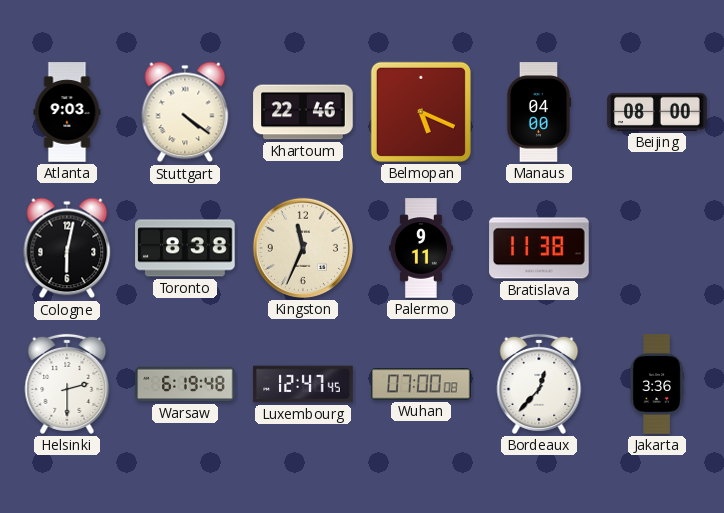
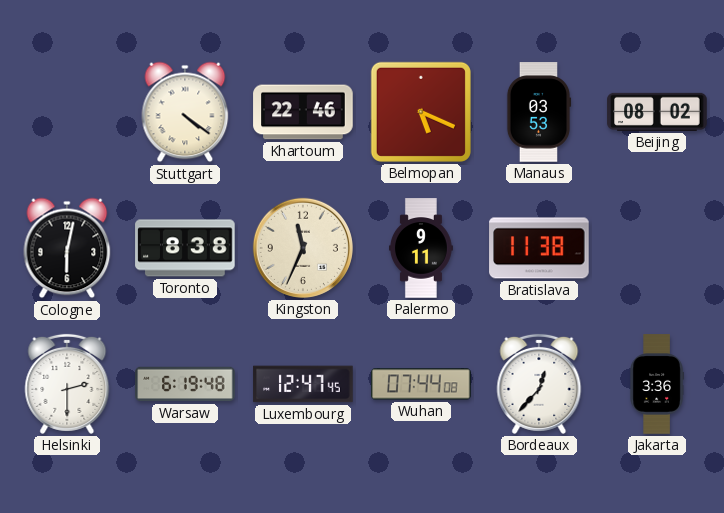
Atlanta: 9:03 -> none
Manaus: 04:00 -> 03:53
Beijing: 08:00 -> 08:02
Wuhan: 07:00 -> 07:44
